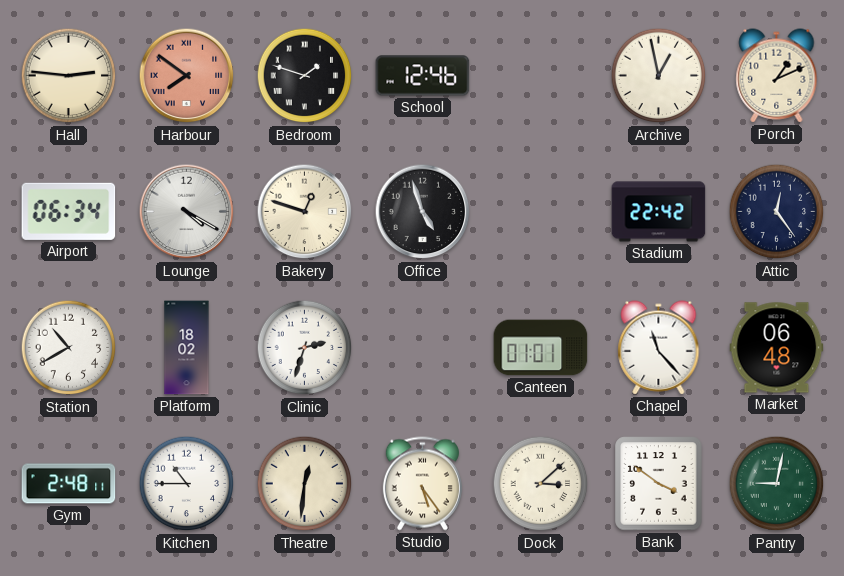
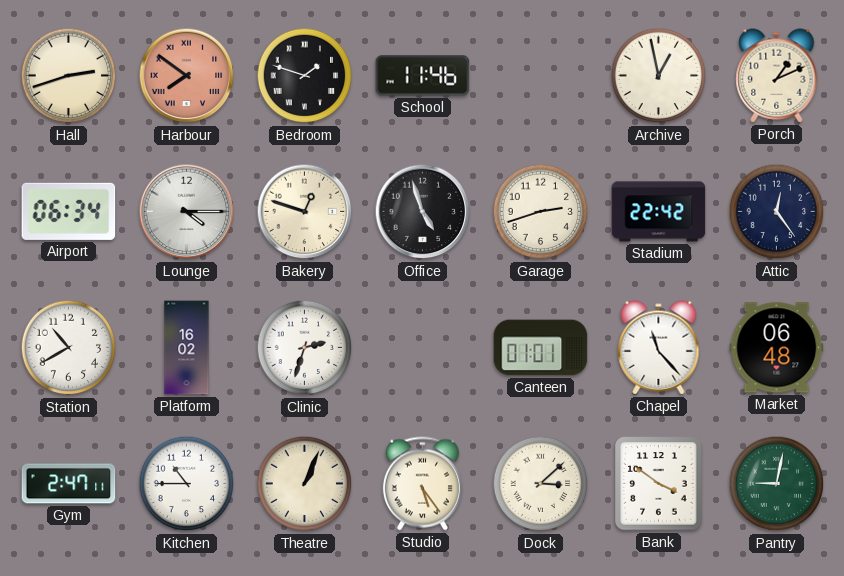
Hall: 2:46 -> 2:42
School: 12:46 -> 11:46
Lounge: 4:20 -> 4:15
Garage: none -> 2:42
Platform: 18:02 -> 16:02
Gym: 2:48 -> 2:47
Theatre: 12:31 -> 1:04
